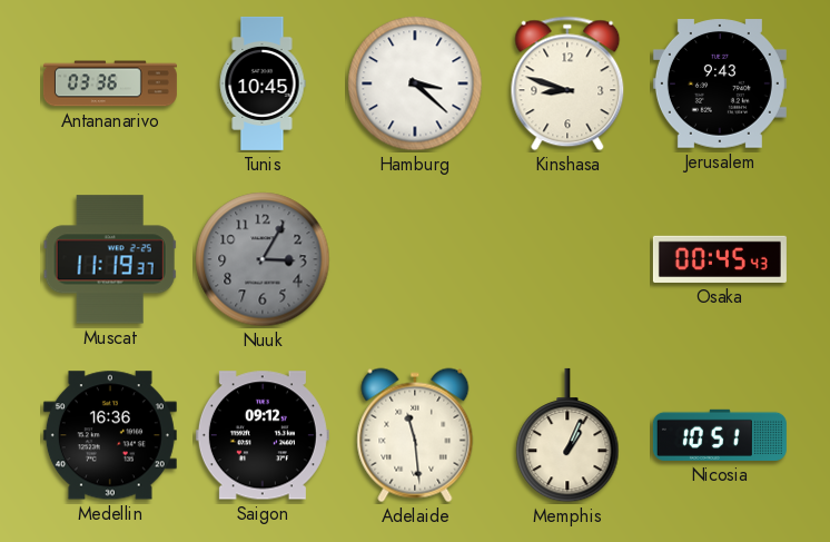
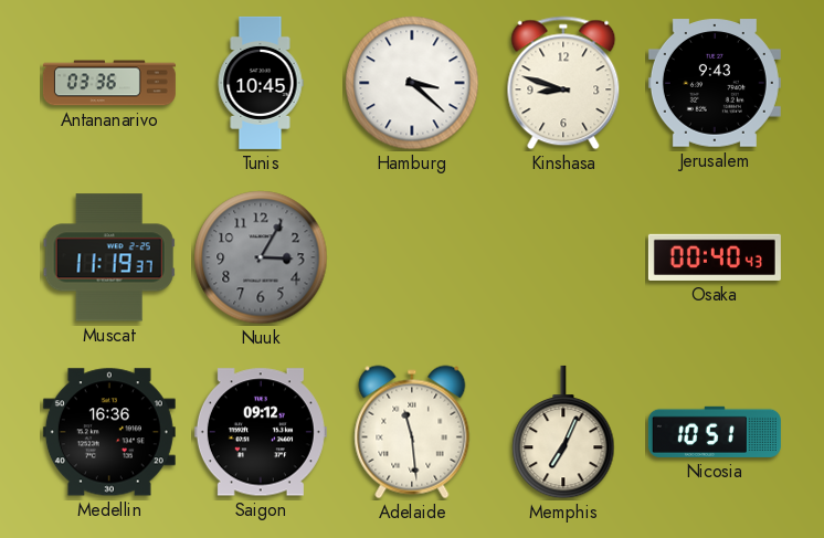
Osaka: 00:45 -> 00:40
Memphis: 1:04 -> 7:04
